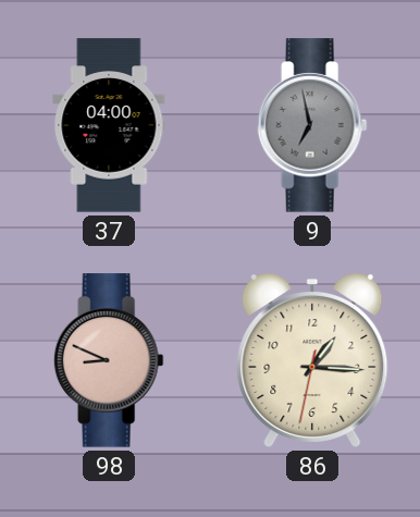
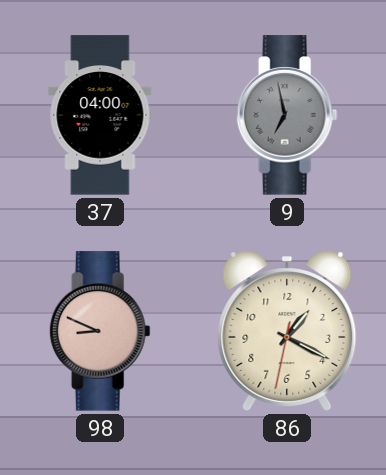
86: 1:15 -> 1:19
